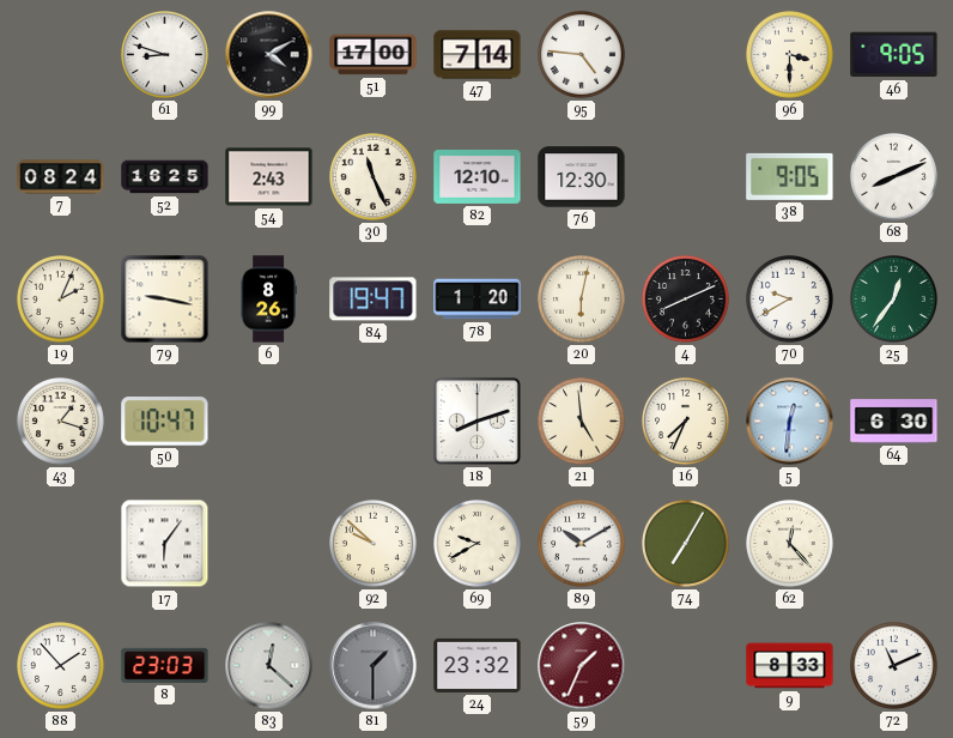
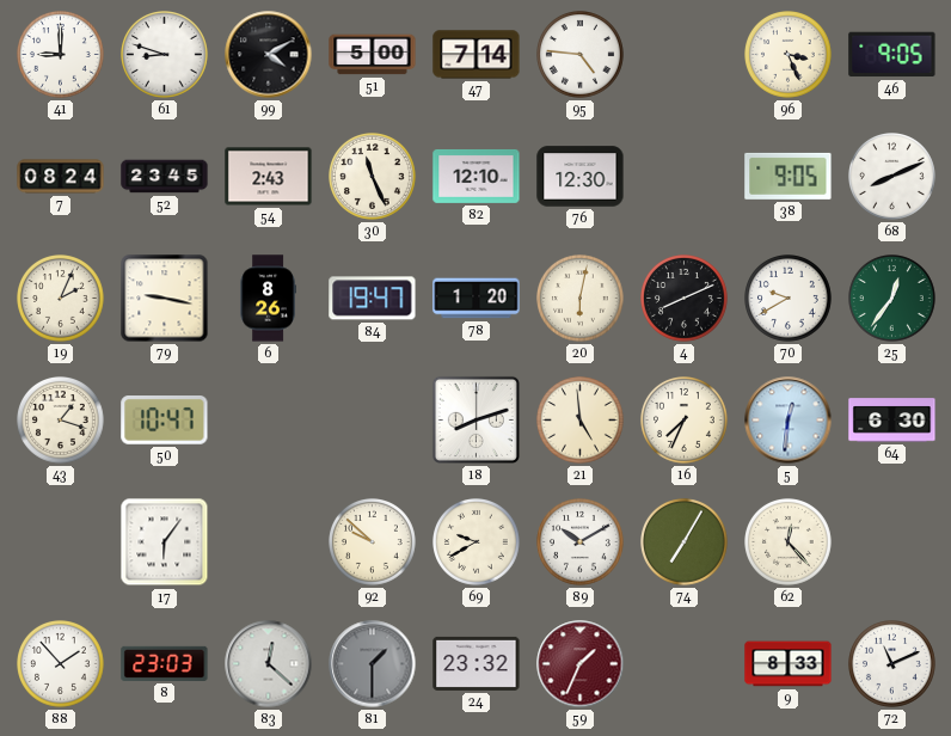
41: none -> 9:00
51: 17:00 -> 5:00
96: 3:30 -> 3:26
52: 16:25 -> 23:45
